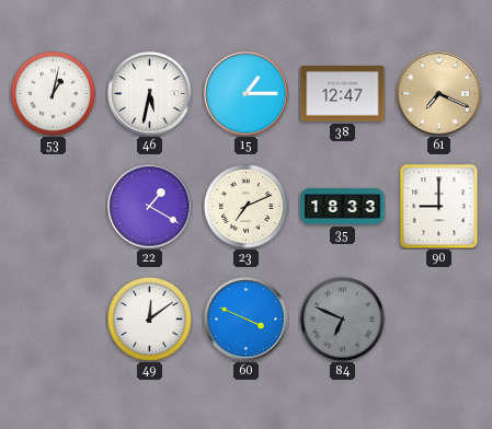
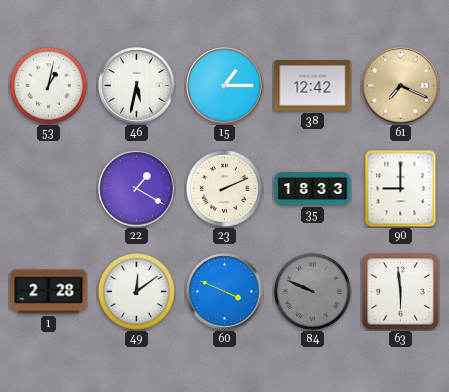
38: 12:47 -> 12:42
23: 7:11 -> 2:11
1: none -> 2:28
84: 6:49 -> 9:49
63: none -> 5:59
